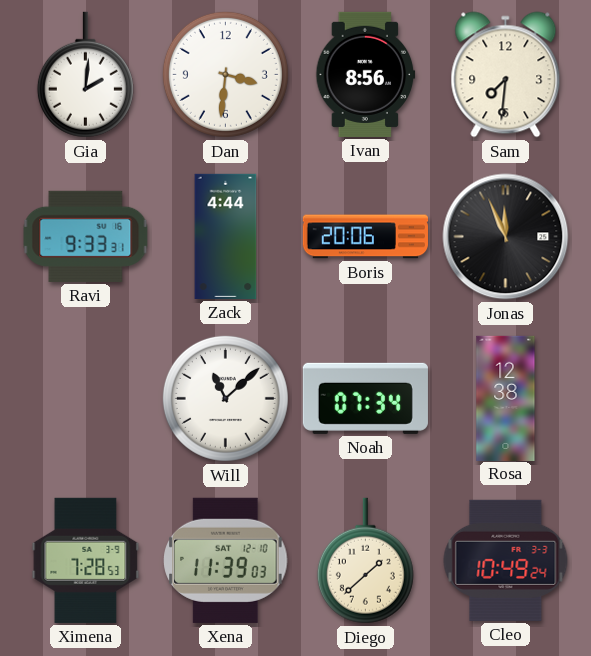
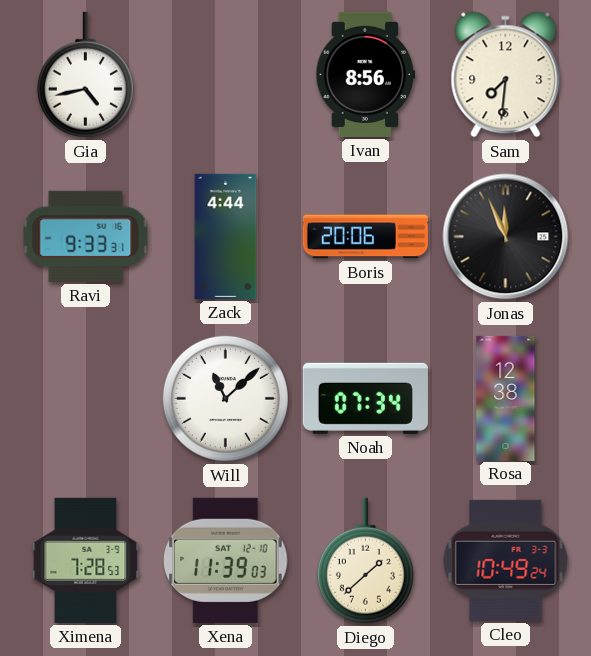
Gia: 2:01 -> 4:43
Dan: 3:31 -> none
